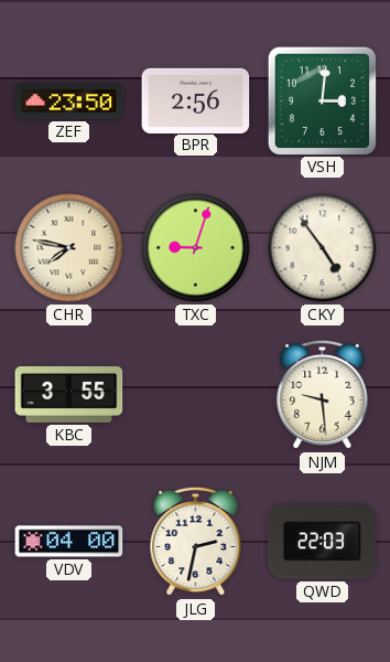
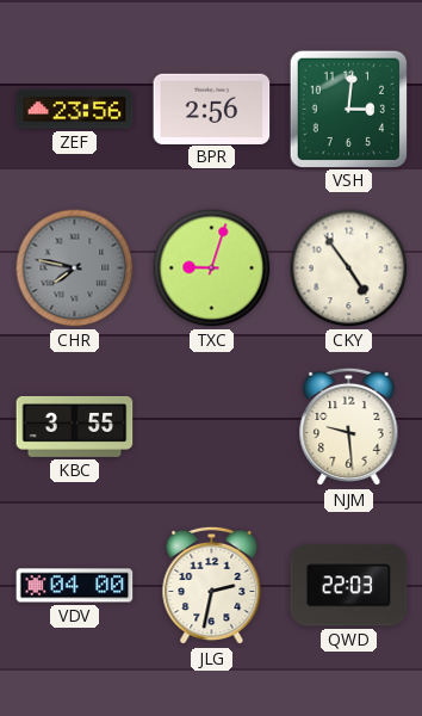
ZEF: 23:50 -> 23:56
CHR dial: cream -> grey
